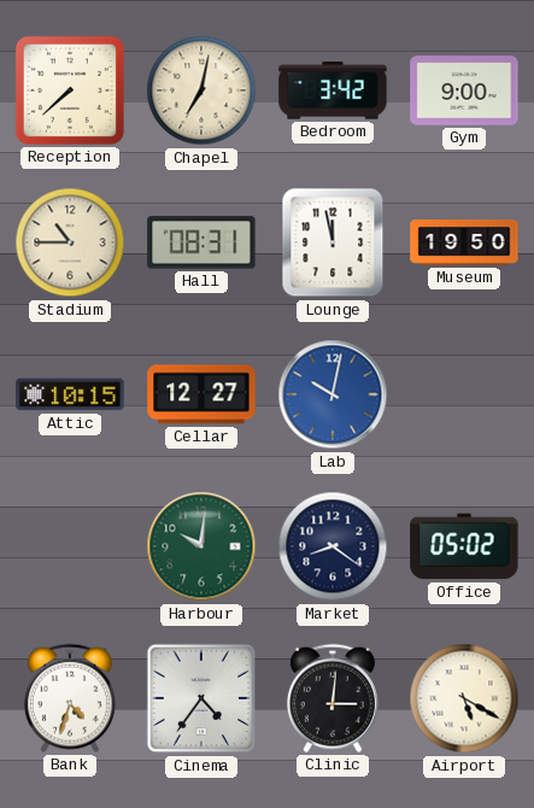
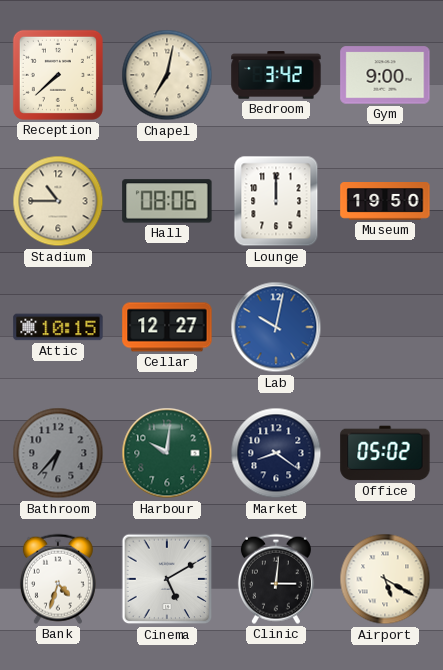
Hall: 08:31 -> 08:06
Lounge: 11:58 -> 12:00
Bathroom: none -> 6:37
Cinema: 4:36 -> 5:10
